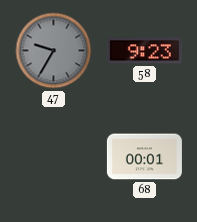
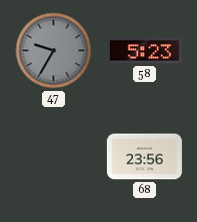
58: 9:23 -> 5:23
68: 00:01 -> 23:56
